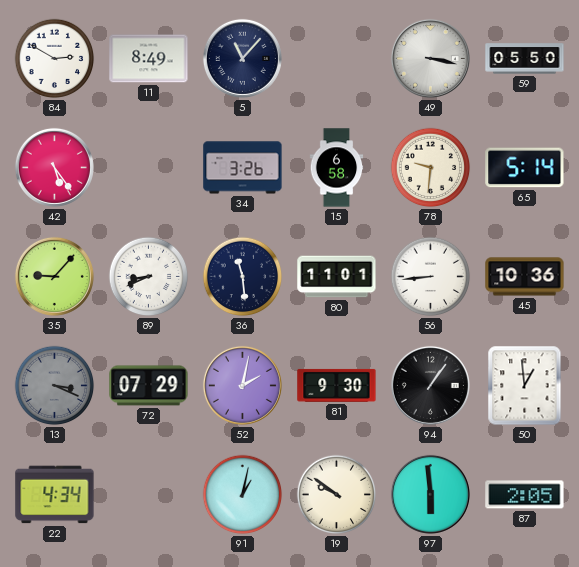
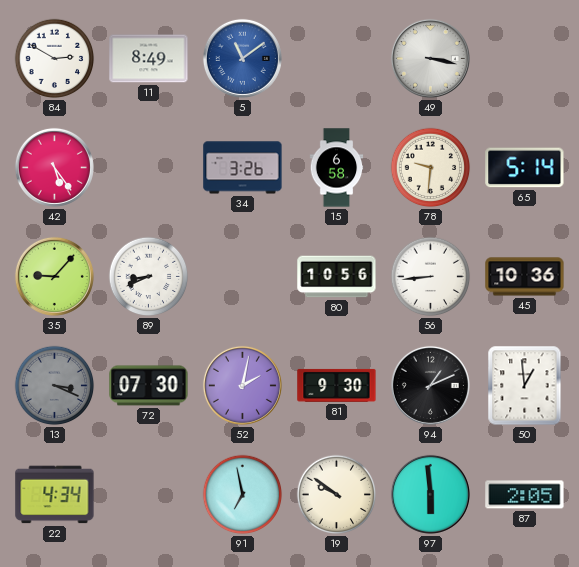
5: 11:07 -> 11:09
5 dial: navy -> blue
59: 05:50 -> none
36: 11:29 -> none
80: 11:01 -> 10:56
72: 07:29 -> 07:30
94: 1:06 -> 1:11
91: 1:02 -> 6:58
